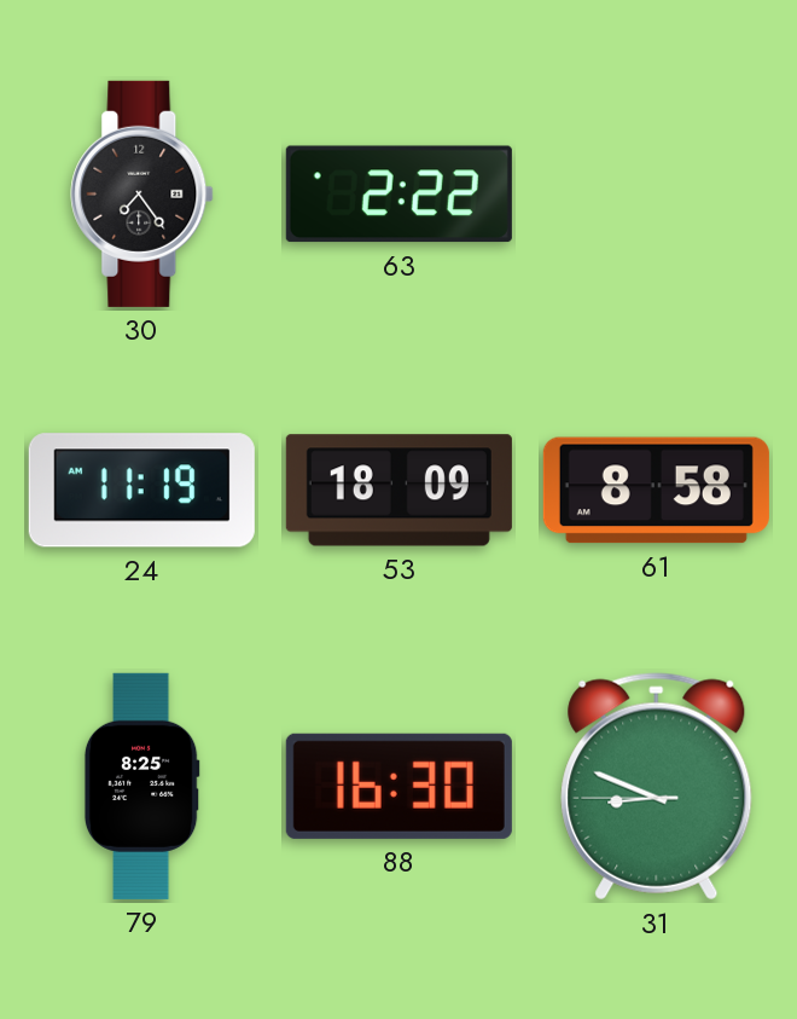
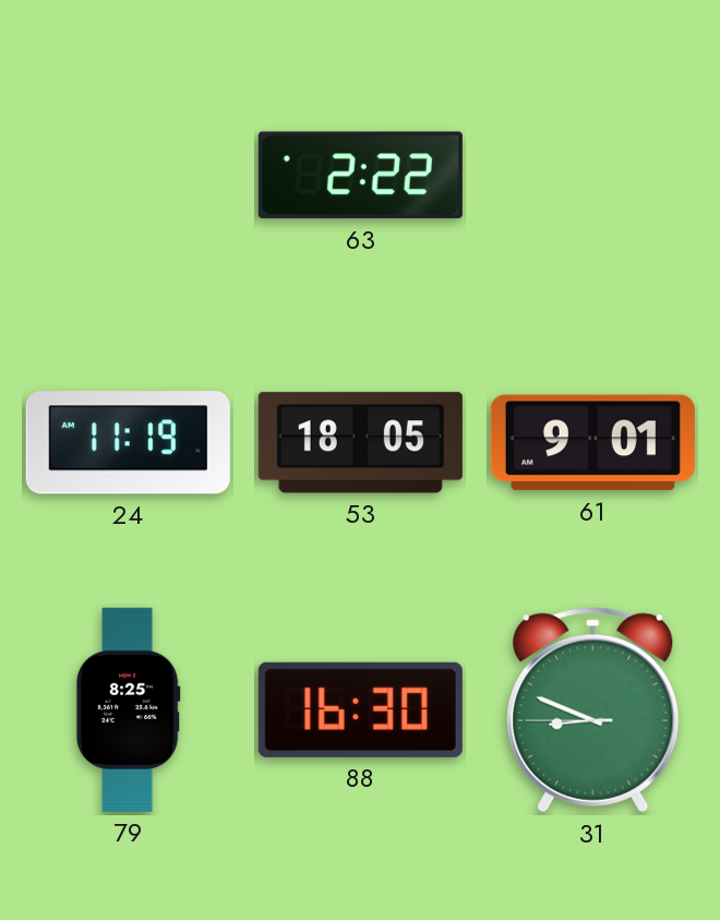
30: 7:24 -> none
53: 18:09 -> 18:05
61: 8:58 -> 9:01
